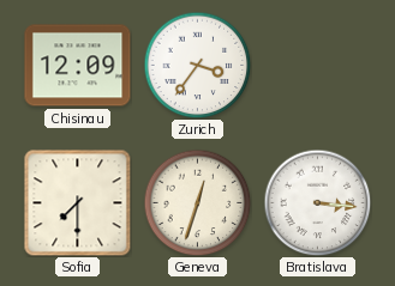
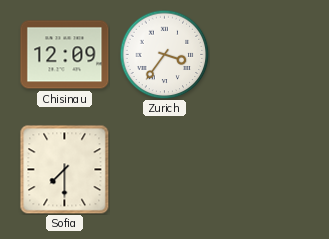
Geneva: 12:33 -> none
Bratislava: 3:16 -> none
